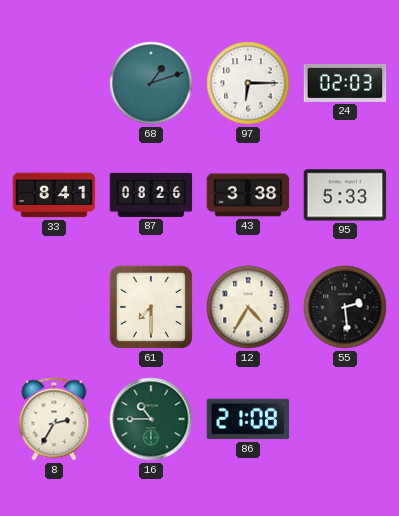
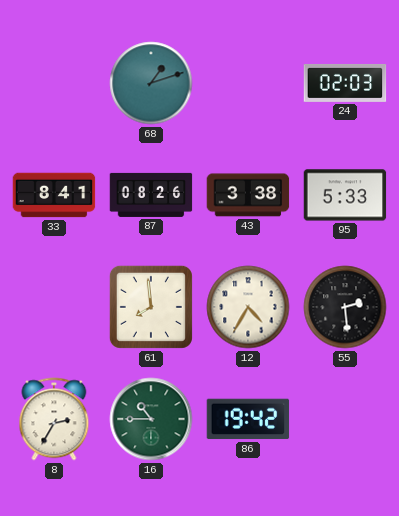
97: 6:15 -> none
61: 7:30 -> 7:59
86: 21:08 -> 19:42
